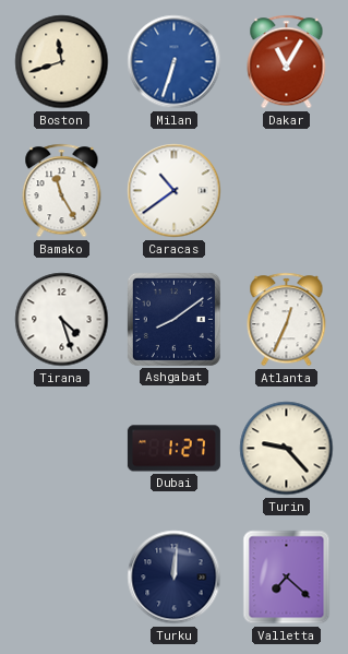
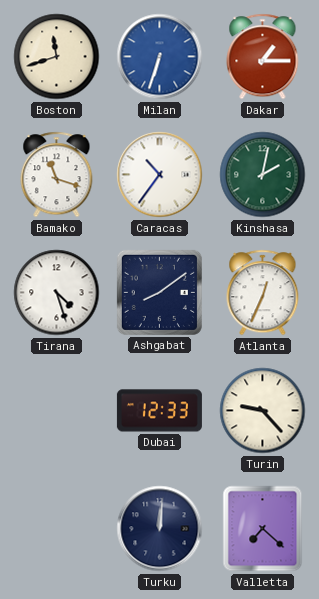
Dakar: 11:05 -> 1:15
Bamako: 11:25 -> 11:18
Caracas: 10:39 -> 10:36
Kinshasa: none -> 2:02
Dubai: 1:27 -> 12:33
